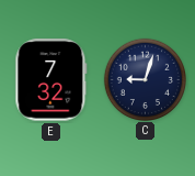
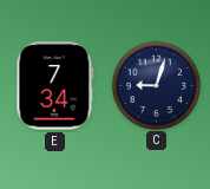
E: 7:32 -> 7:34
